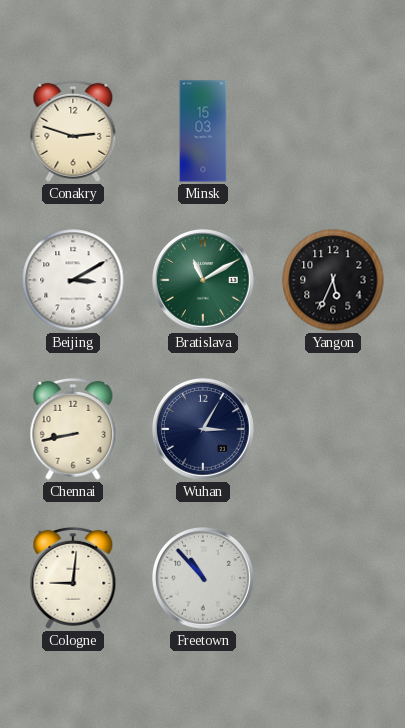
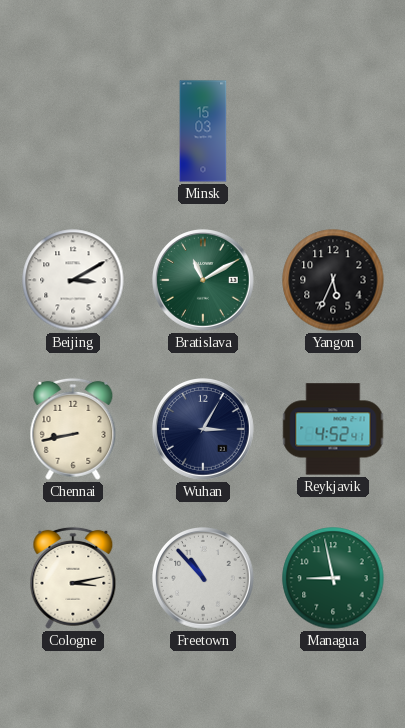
Conakry: 2:48 -> none
Reykjavik: none -> 4:52
Cologne: 9:01 -> 3:13
Managua: none -> 8:58
